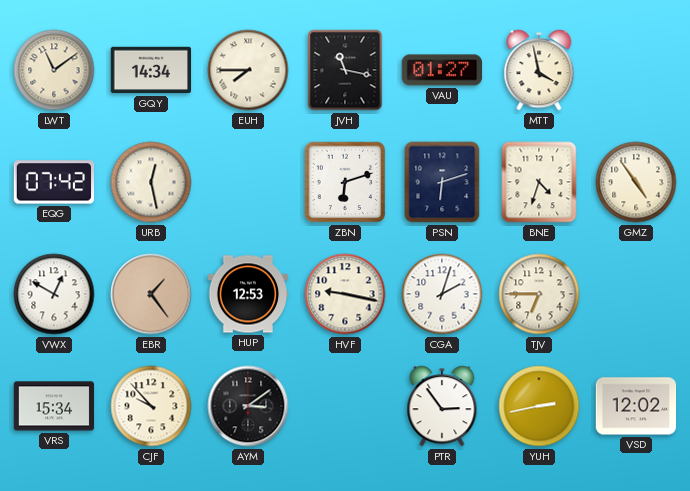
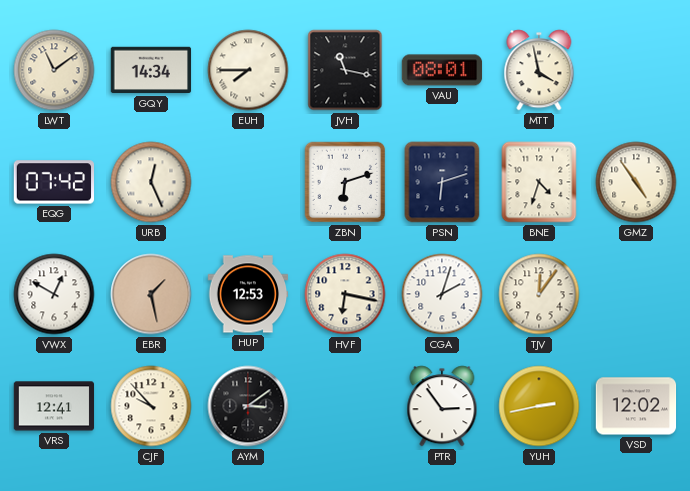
VAU: 01:27 -> 08:01
URB: 12:28 -> 12:26
EBR: 1:24 -> 1:28
HVF: 9:17 -> 6:17
TJV: 6:45 -> 12:06
VRS: 15:34 -> 12:41
